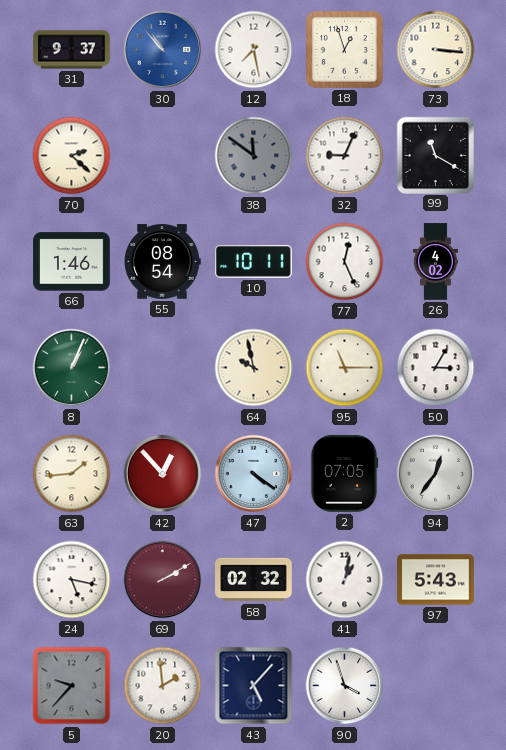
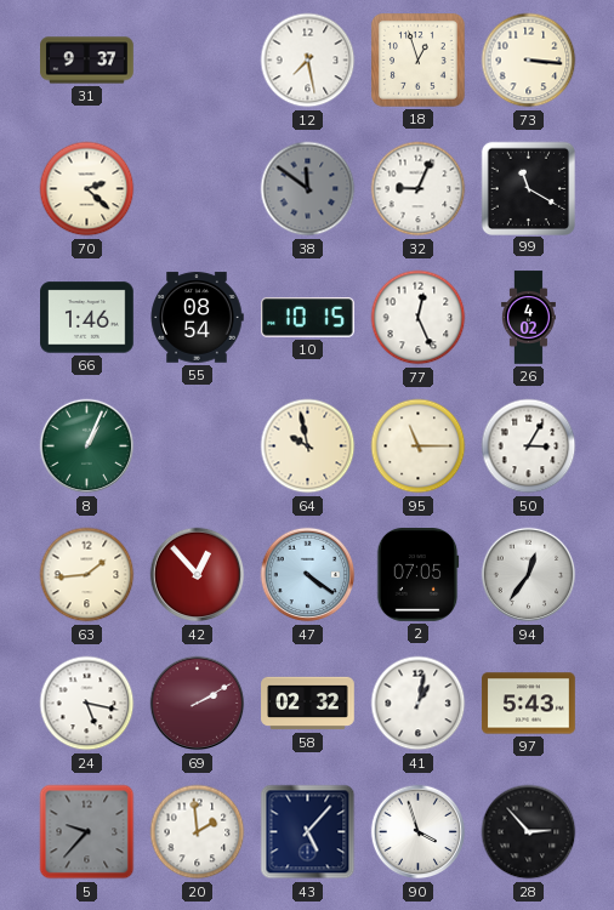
30: 10:53 -> none
10: 10:11 -> 10:15
28: none -> 2:53
